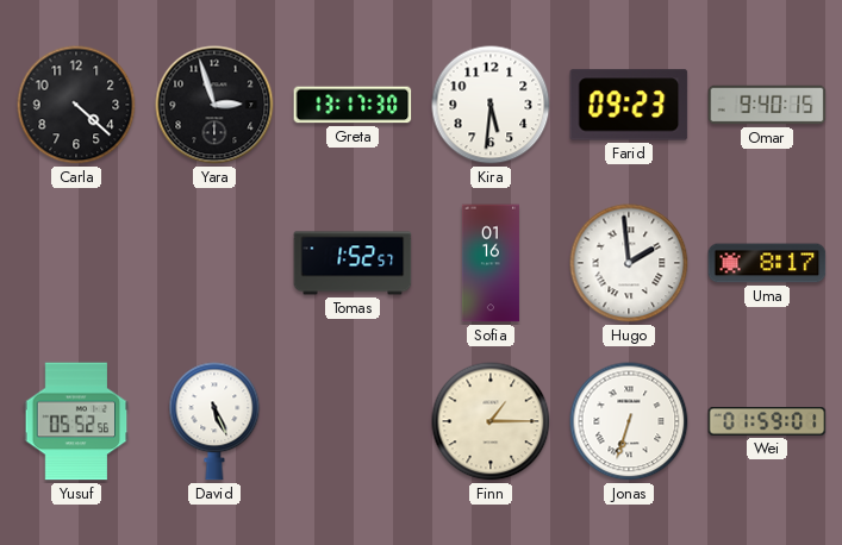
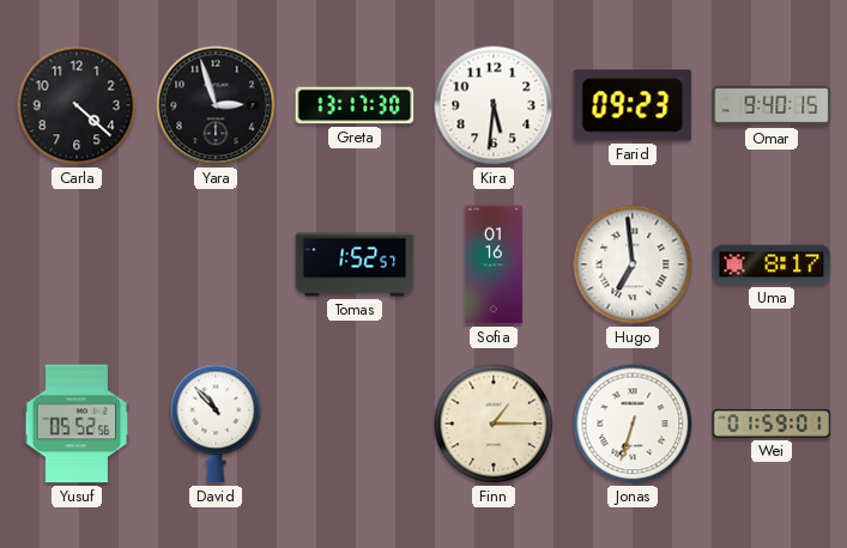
Hugo: 1:59 -> 6:59
David: 5:26 -> 10:53
